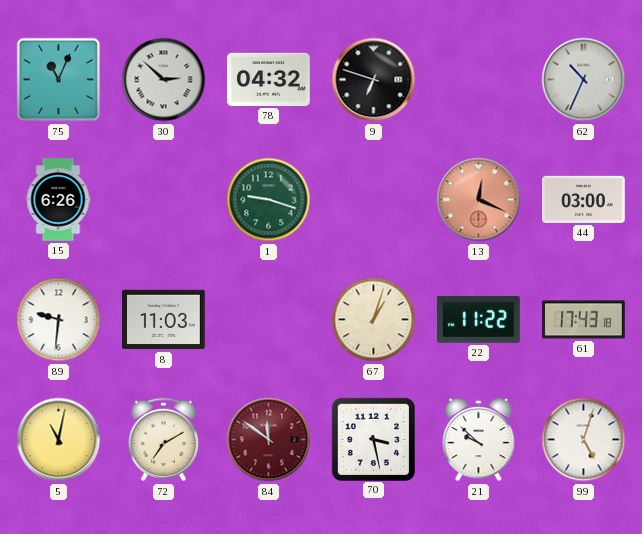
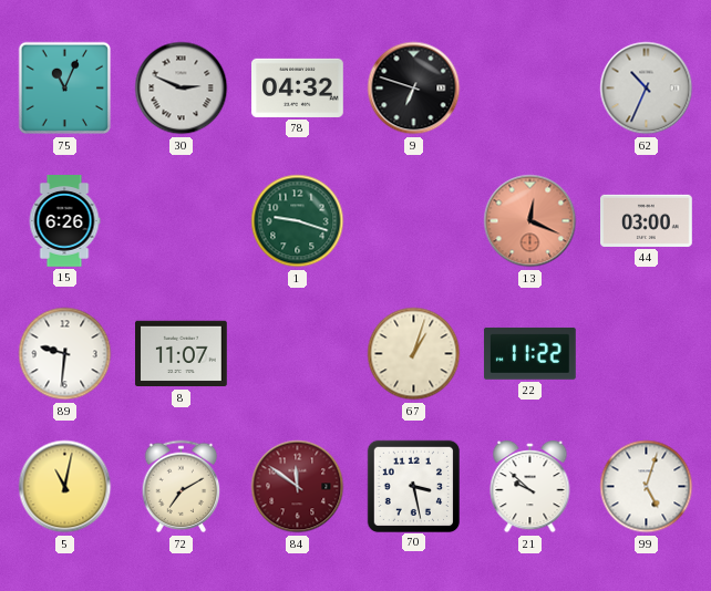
30: 2:52 -> 2:49
8: 11:03 -> 11:07
61: 17:43 -> none
